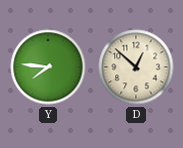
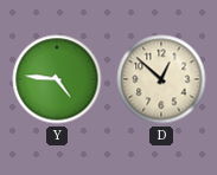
Y: 7:46 -> 4:46
